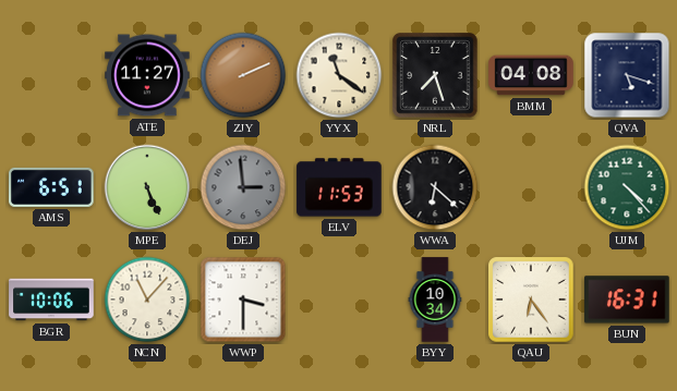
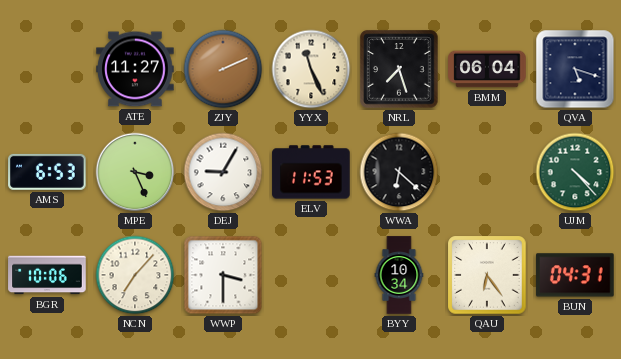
YYX: 11:21 -> 11:26
BMM: 04:08 -> 06:04
AMS: 6:51 -> 6:53
MPE: 5:26 -> 3:26
DEJ: 2:59 -> 9:05
DEJ dial: grey -> white
NCN: 11:07 -> 7:07
BUN: 16:31 -> 04:31
